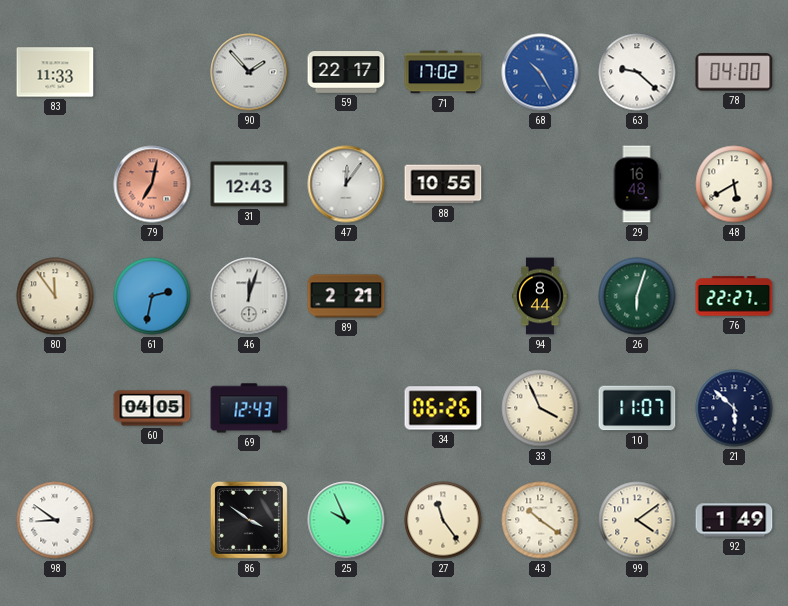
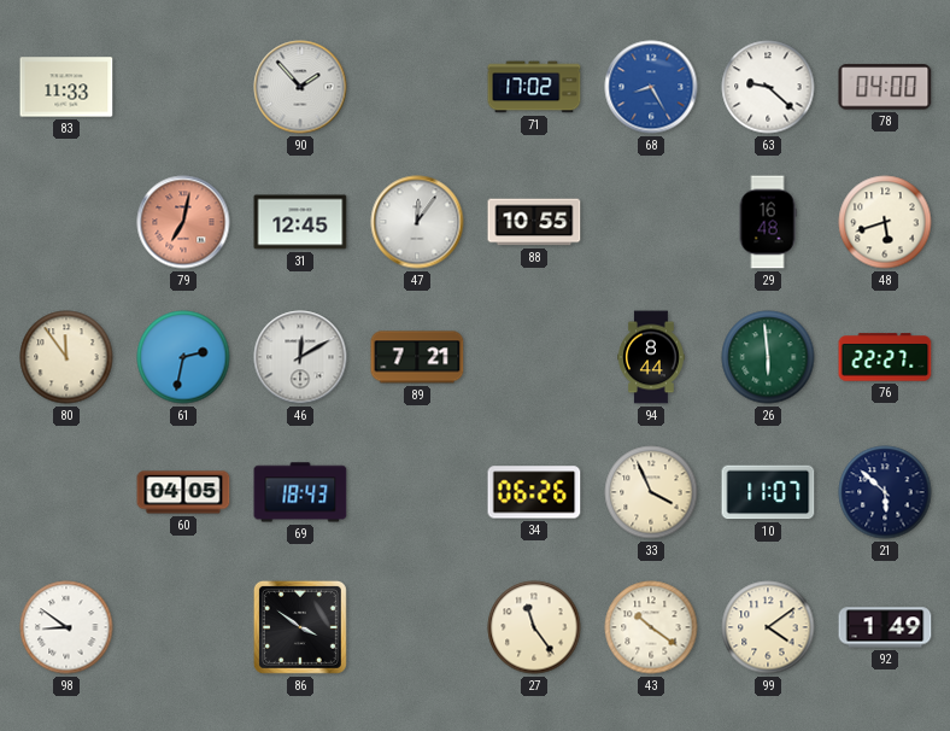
59: 22:17 -> none
68: 10:25 -> 8:25
31: 12:43 -> 12:45
48: 5:40 -> 5:42
46: 12:03 -> 12:10
89: 2:21 -> 7:21
26: 6:03 -> 5:59
69: 12:43 -> 18:43
25: 9:56 -> none
